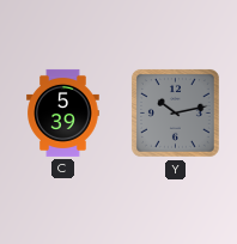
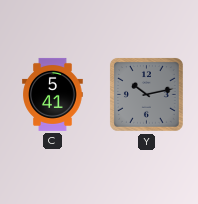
C: 5:39 -> 5:41
